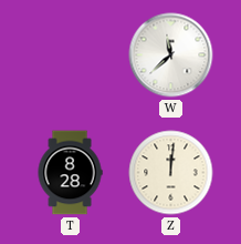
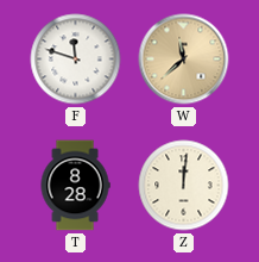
F: none -> 11:48
W dial: white -> champagne
